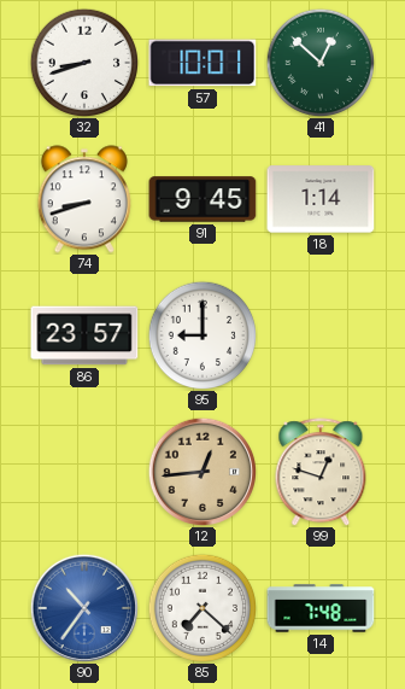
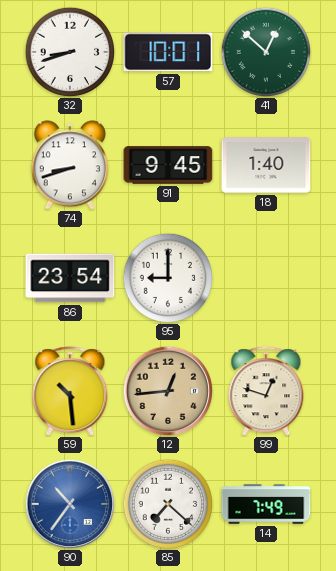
18: 1:14 -> 1:40
86: 23:57 -> 23:54
59: none -> 10:29
14: 7:48 -> 7:49
